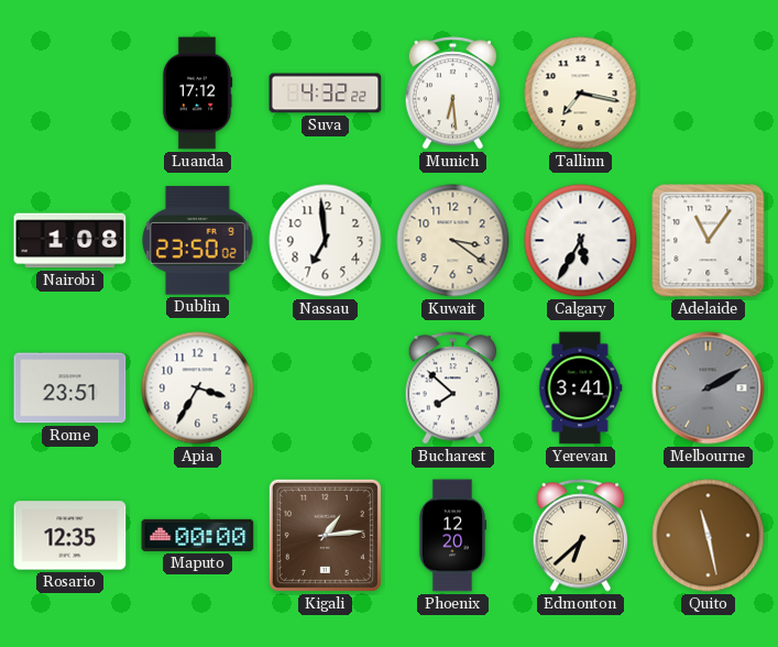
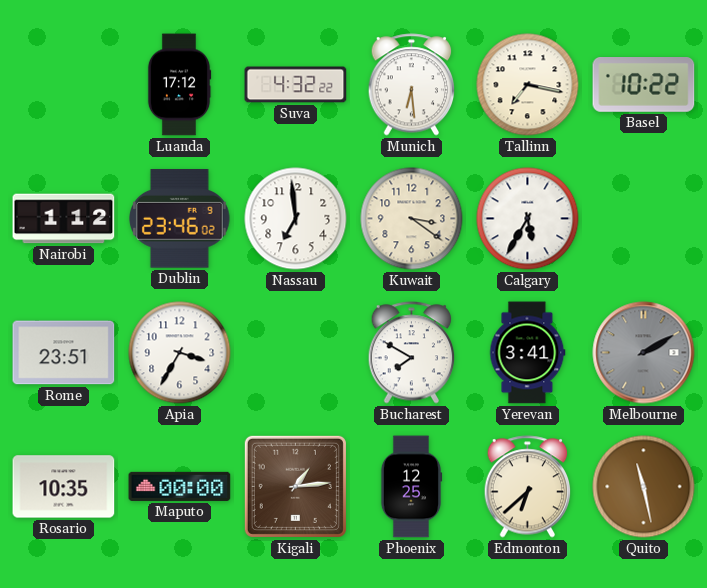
Basel: none -> 10:22
Nairobi: 1:08 -> 1:12
Dublin: 23:50 -> 23:46
Adelaide: 11:06 -> none
Bucharest: 7:52 -> 7:50
Rosario: 12:35 -> 10:35
Phoenix: 12:20 -> 12:25
